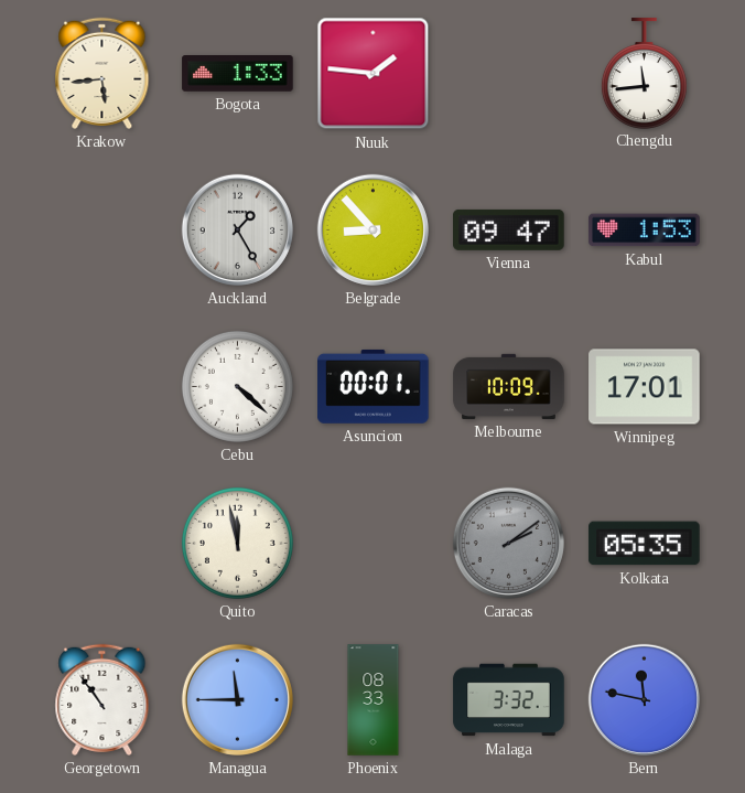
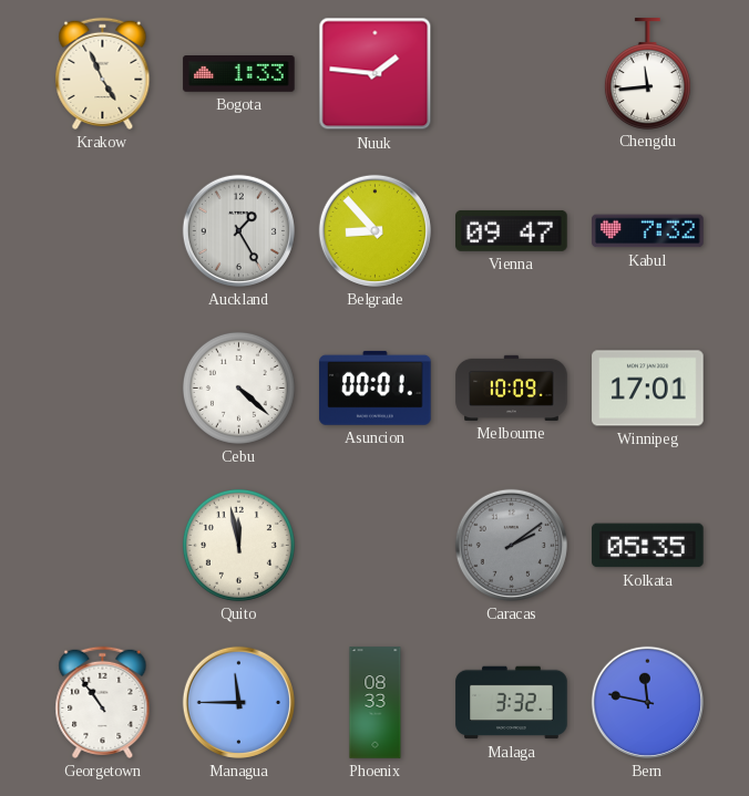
Krakow: 5:44 -> 4:56
Kabul: 1:53 -> 7:32
